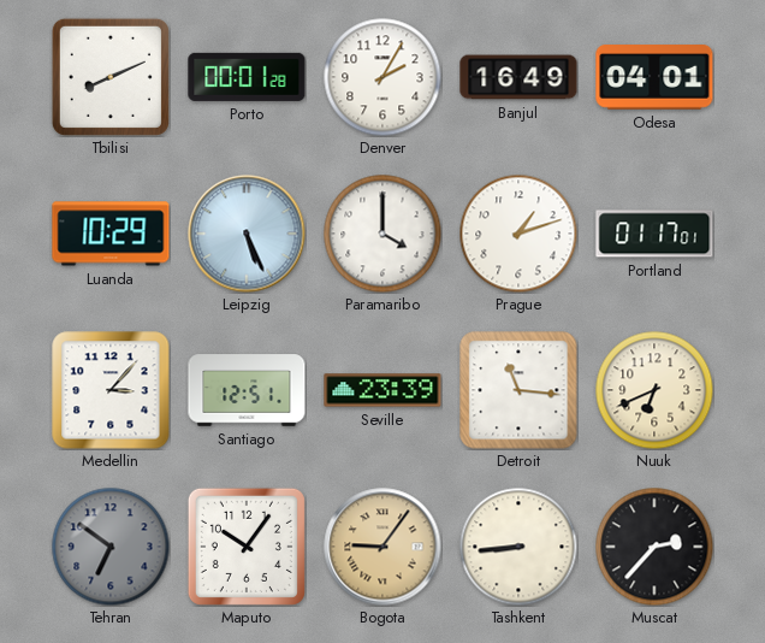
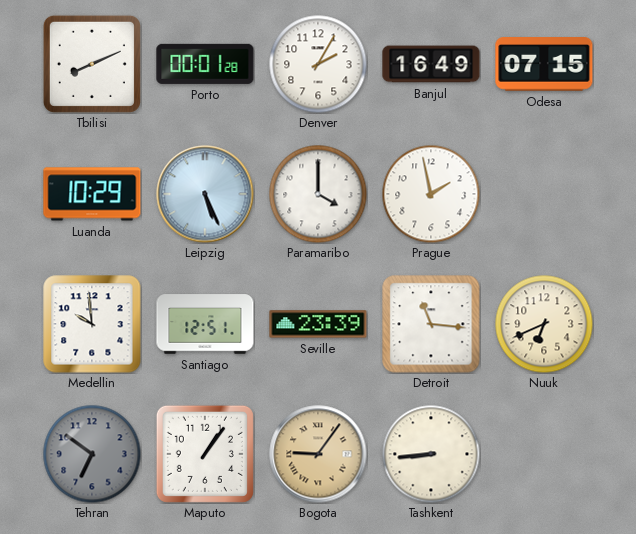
Odesa: 04:01 -> 07:15
Prague: 1:12 -> 1:58
Portland: 01:17 -> none
Medellin: 3:07 -> 9:59
Maputo: 10:06 -> 1:06
Muscat: 2:37 -> none
